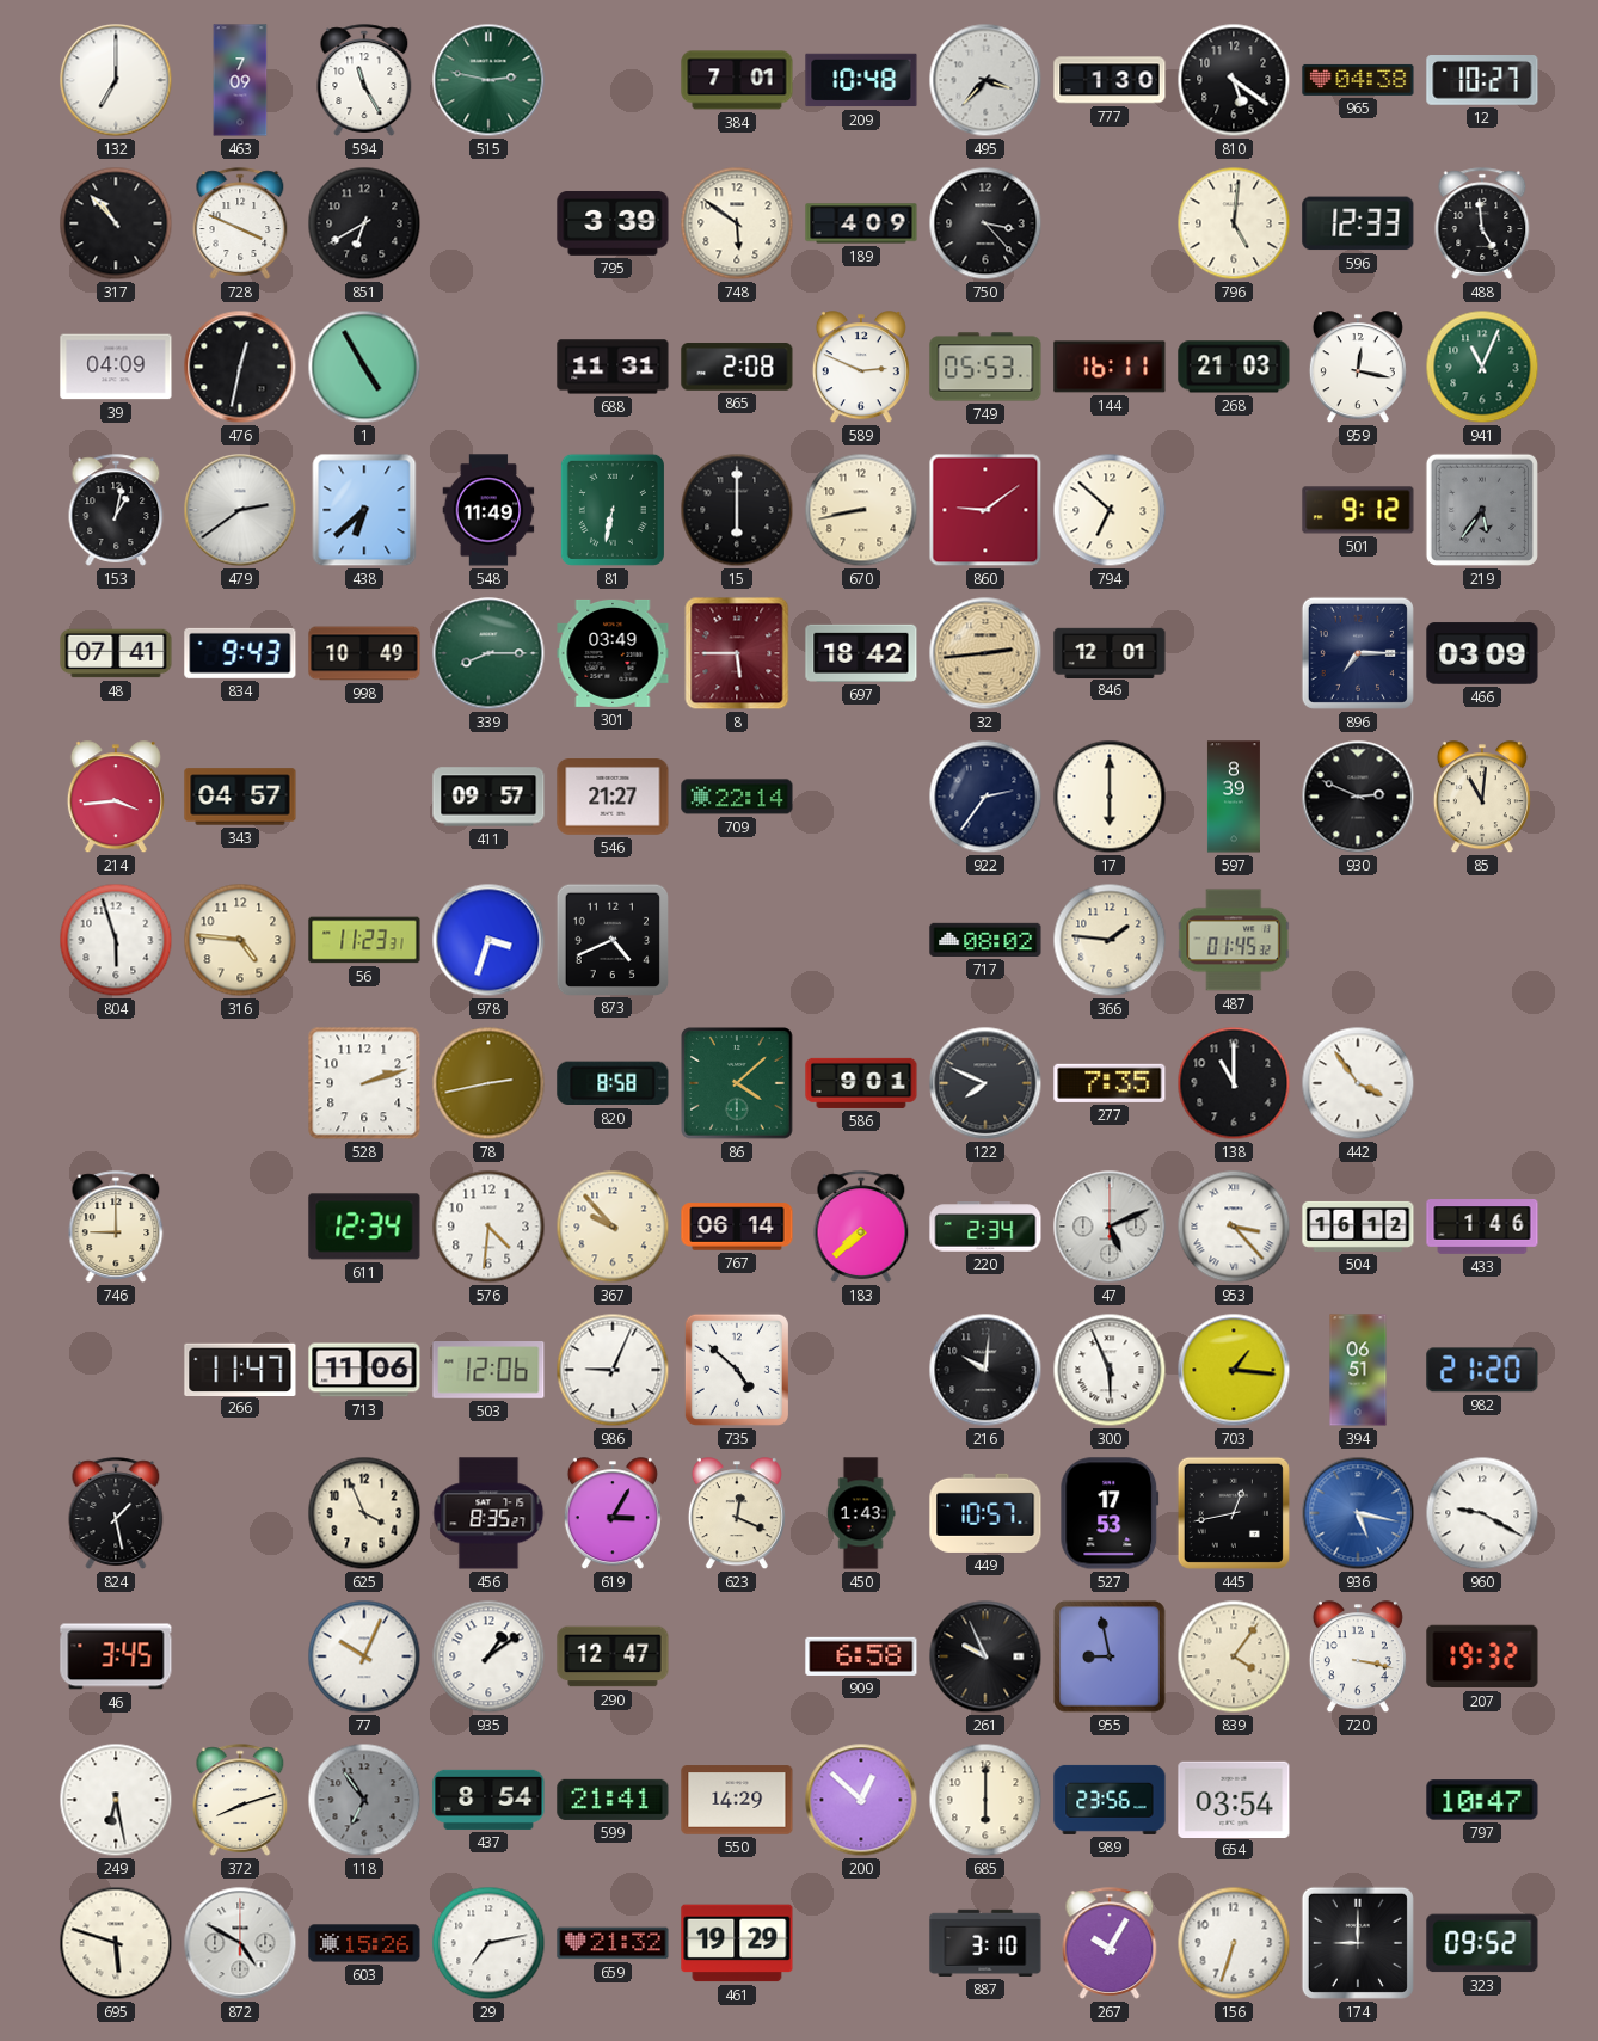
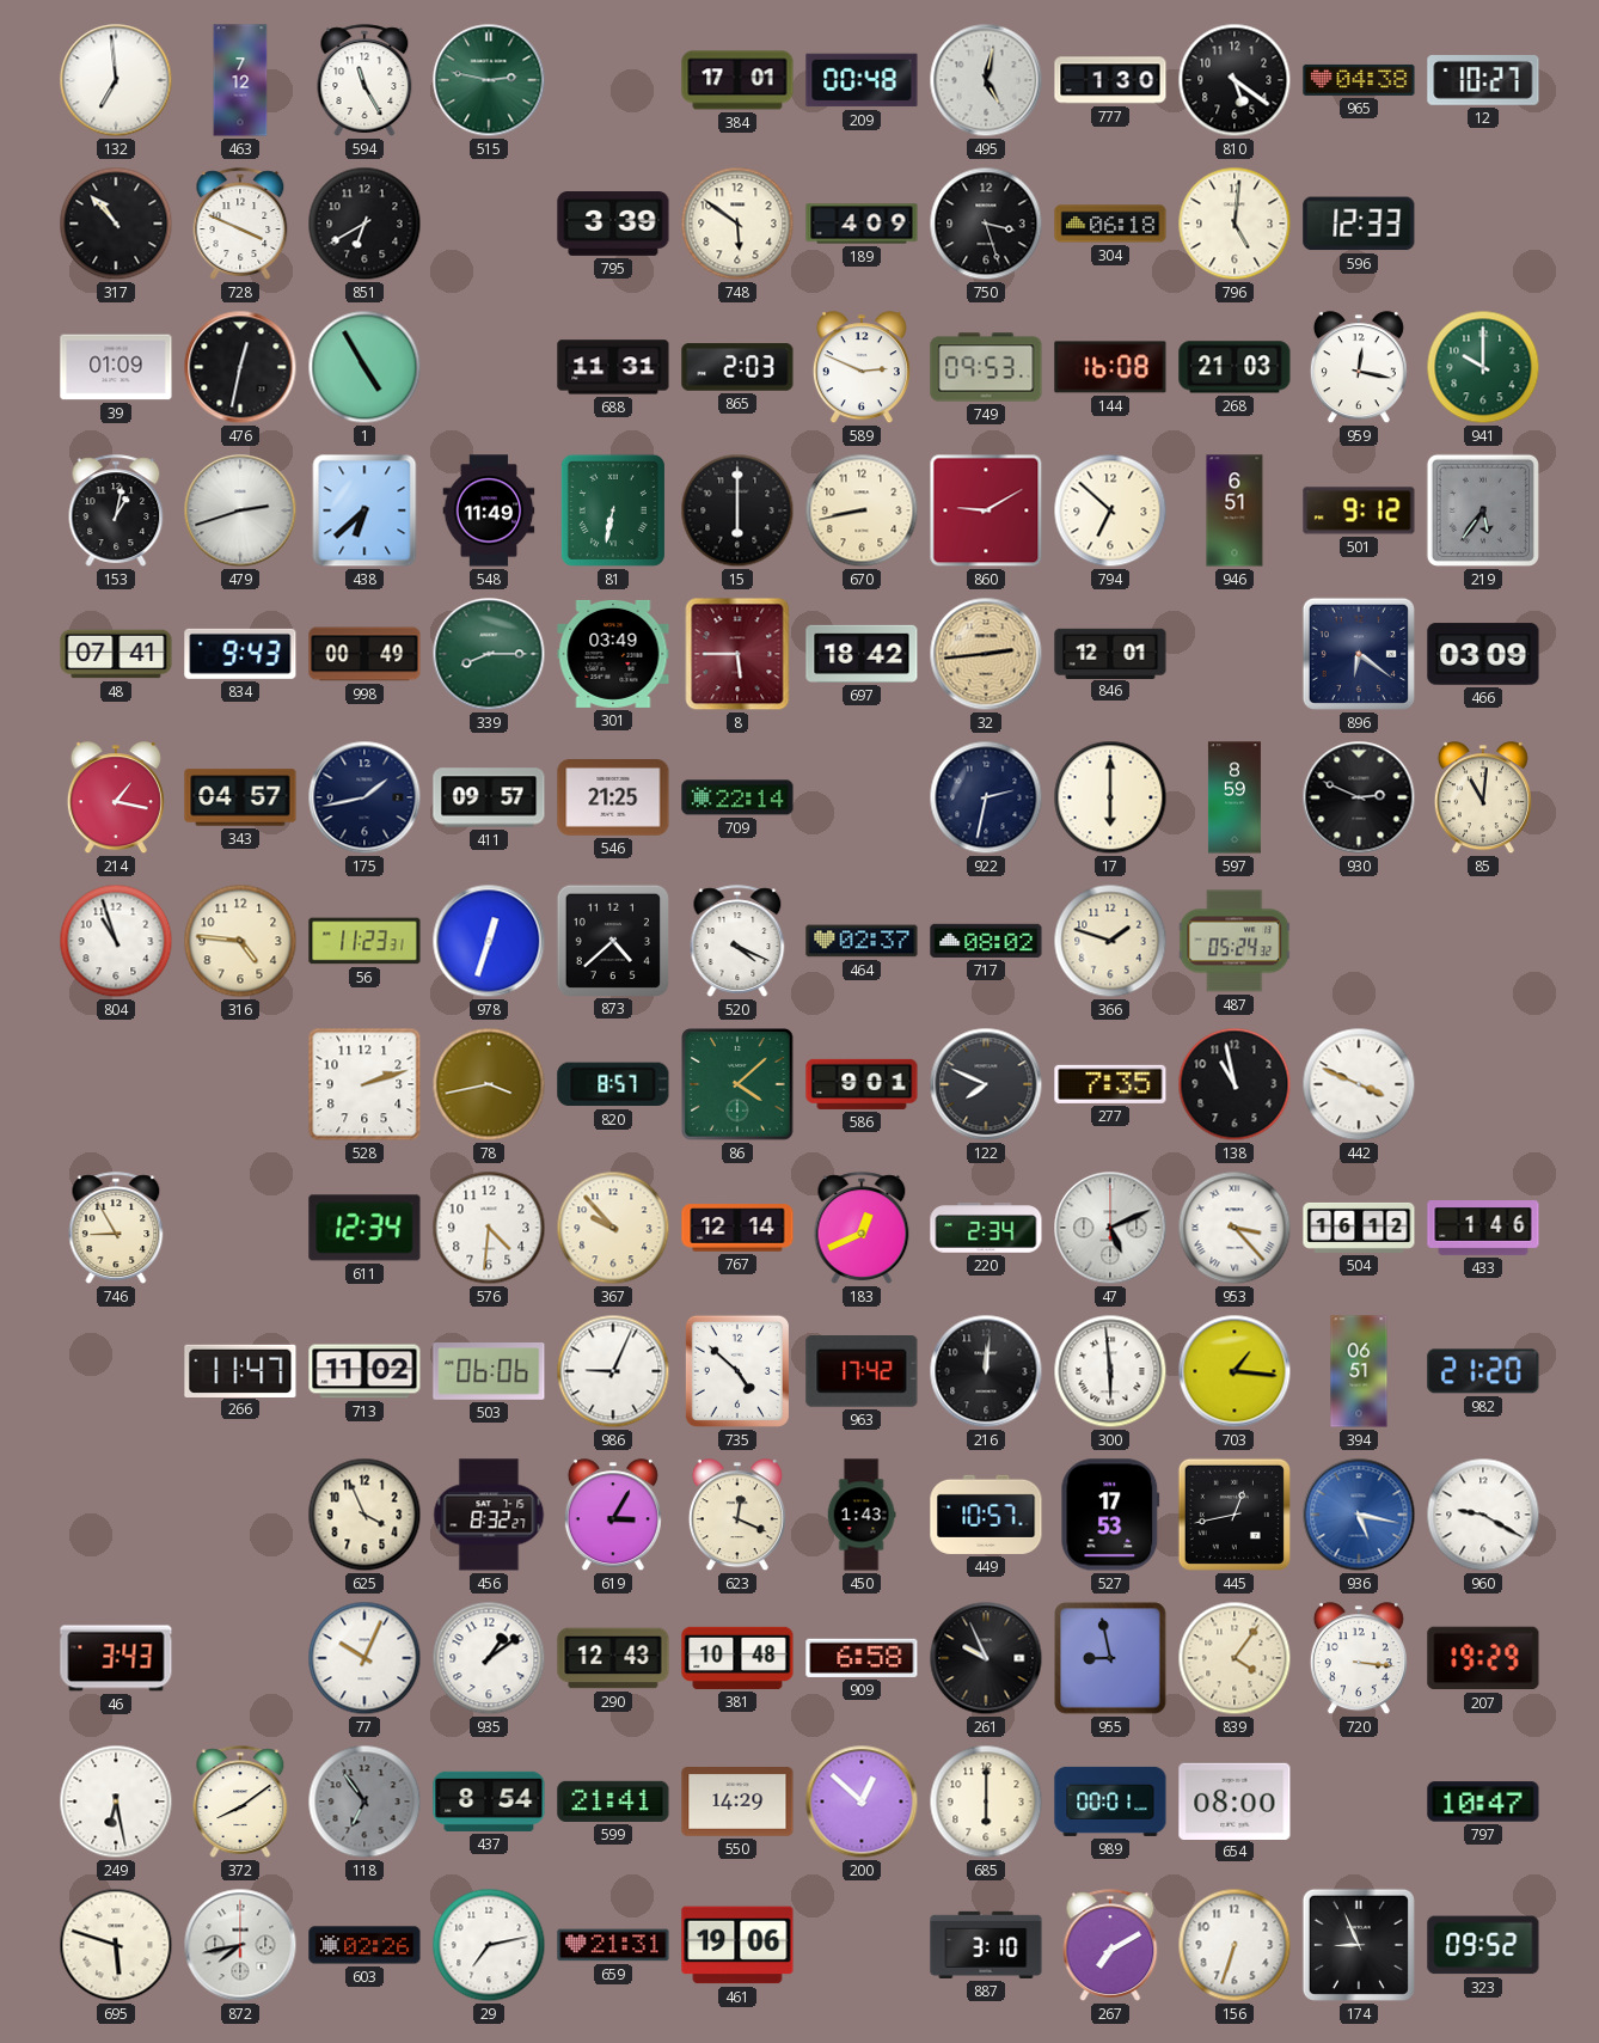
132: 7:00 -> 6:59
463: 7:09 -> 7:12
384: 7:01 -> 17:01
209: 10:48 -> 00:48
495: 3:37 -> 5:02
750: 3:23 -> 3:27
304: none -> 06:18
488: 4:59 -> none
39: 04:09 -> 01:09
865: 2:08 -> 2:03
749: 05:53 -> 09:53
144: 16:11 -> 16:08
941: 11:04 -> 10:00
479: 2:39 -> 2:42
860: 9:09 -> 9:10
946: none -> 6:51
998: 10:49 -> 00:49
896: 7:15 -> 6:21
214: 3:44 -> 1:17
175: none -> 1:43
546: 21:27 -> 21:25
922: 2:36 -> 2:32
597: 8:39 -> 8:59
804: 5:57 -> 10:57
978: 3:33 -> 12:33
873: 4:41 -> 4:38
520: none -> 4:19
464: none -> 02:37
366: 1:46 -> 1:48
487: 01:45 -> 05:24
78: 2:43 -> 3:43
820: 8:58 -> 8:57
138: 11:00 -> 10:58
442: 3:54 -> 3:49
746: 9:00 -> 8:55
767: 06:14 -> 12:14
183: 7:38 -> 12:41
713: 11:06 -> 11:02
503: 12:06 -> 06:06
963: none -> 17:42
216: 10:01 -> 12:01
300: 5:56 -> 5:59
824: 1:28 -> none
456: 8:35 -> 8:32
46: 3:45 -> 3:43
290: 12:47 -> 12:43
381: none -> 10:48
720: 3:17 -> 3:16
207: 19:32 -> 19:29
372: 8:12 -> 8:09
989: 23:56 -> 00:01
654: 03:54 -> 08:00
872: 4:50 -> 7:43
603: 15:26 -> 02:26
659: 21:32 -> 21:31
461: 19:29 -> 19:06
267: 10:05 -> 7:10
174: 9:00 -> 8:56
